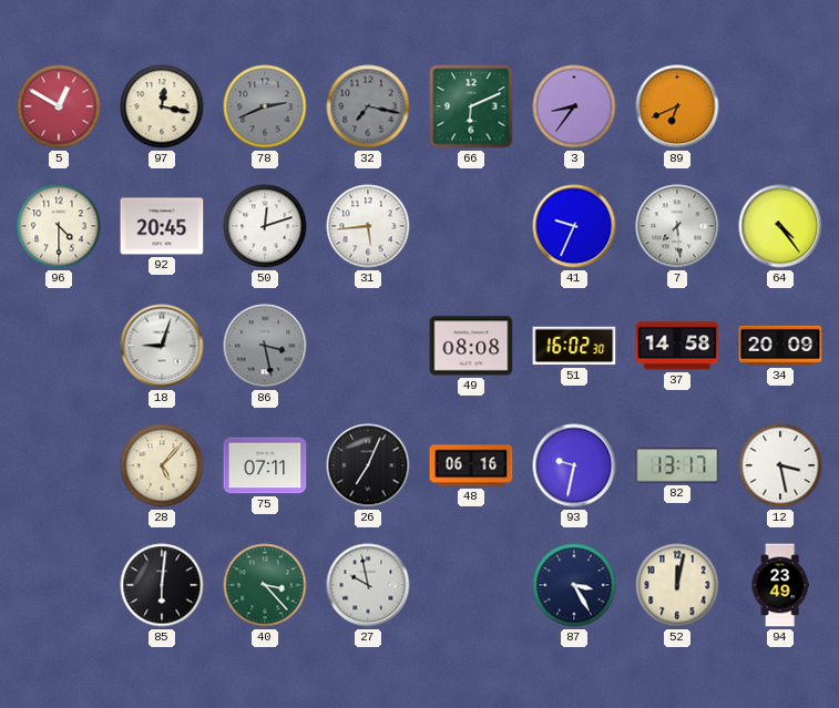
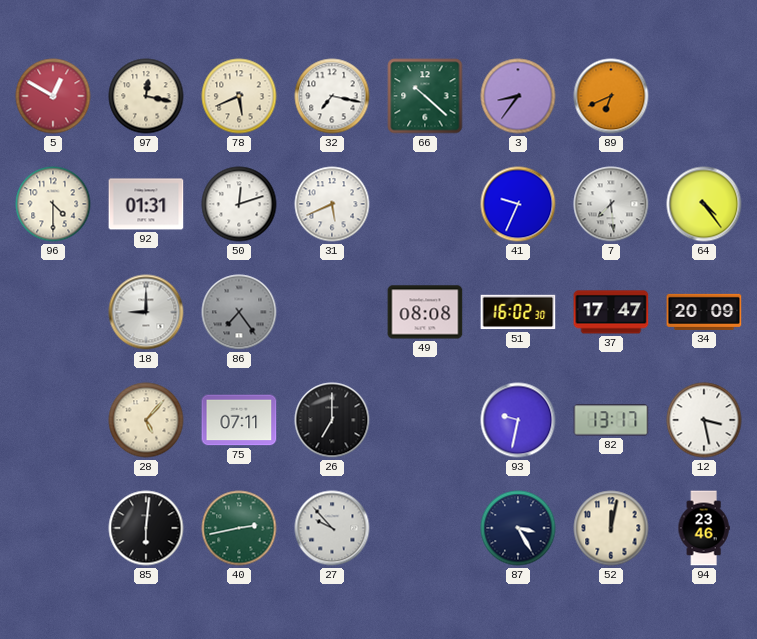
78: 2:41 -> 5:41
78 dial: grey -> cream
32 dial: grey -> white
66: 6:11 -> 10:22
92: 20:45 -> 01:31
31: 5:44 -> 5:41
18: 9:03 -> 9:00
86: 3:28 -> 7:24
37: 14:58 -> 17:47
26: 7:04 -> 7:00
48: 06:16 -> none
40: 3:23 -> 2:43
27: 9:58 -> 9:53
94: 23:49 -> 23:46
